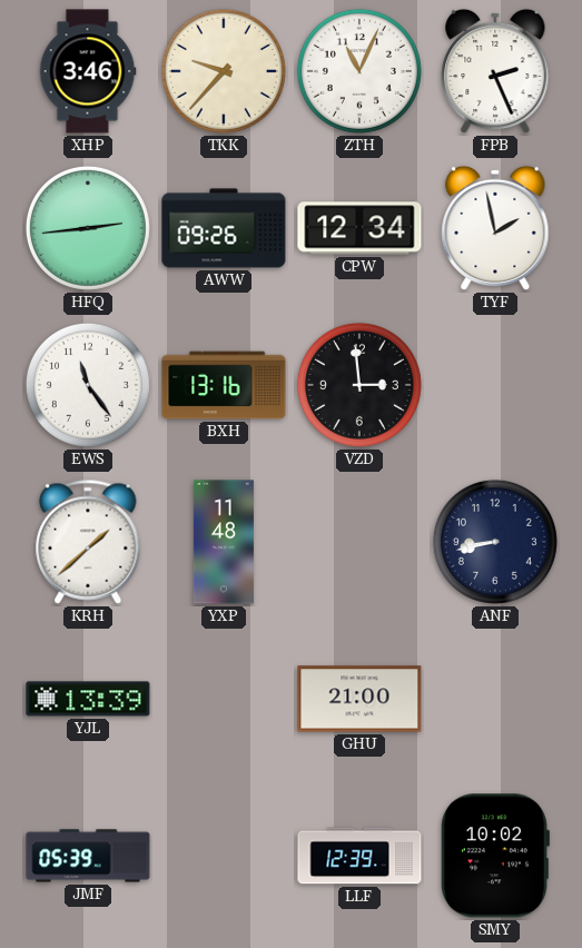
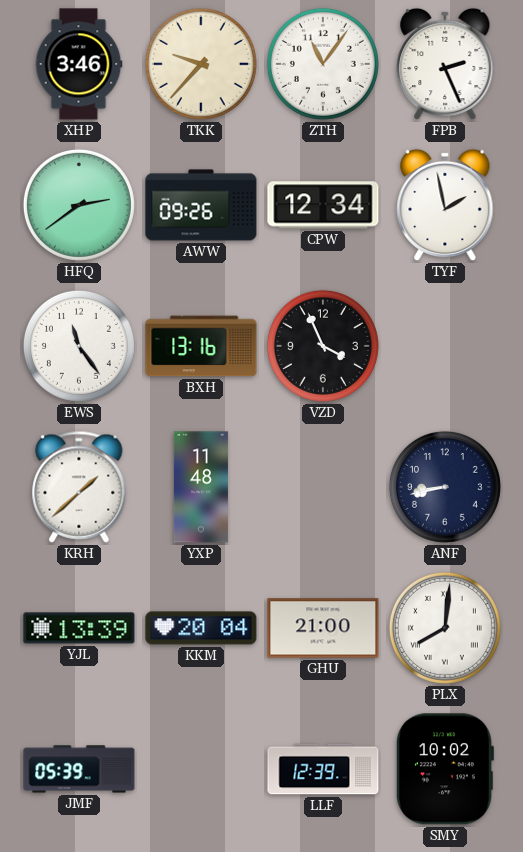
ZTH: 11:04 -> 11:06
HFQ: 2:44 -> 2:39
VZD: 2:59 -> 3:56
KKM: none -> 20:04
PLX: none -> 8:01
